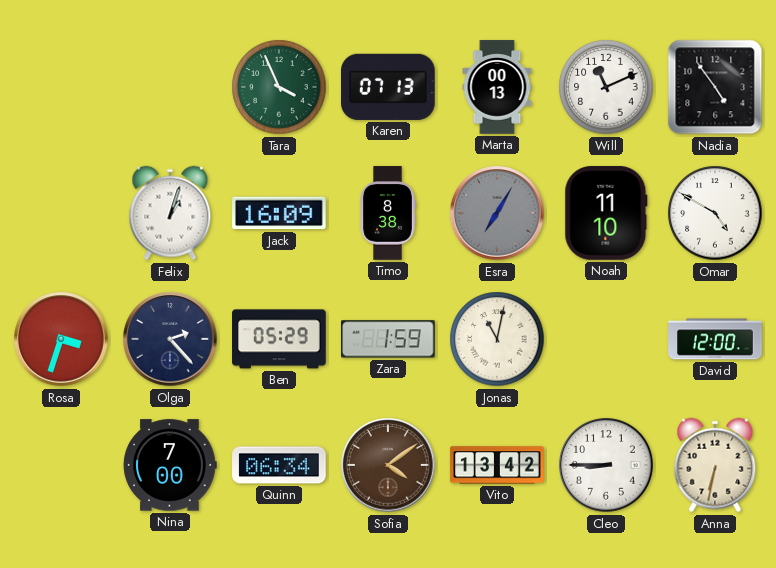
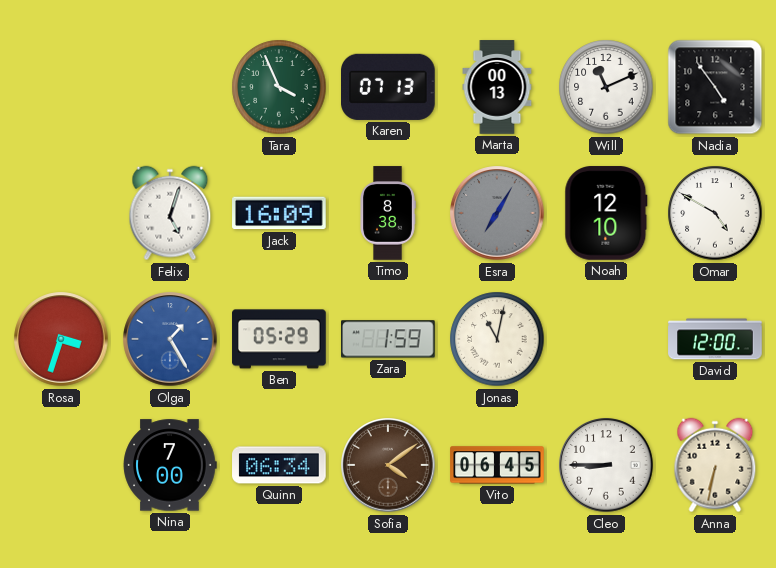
Felix: 1:03 -> 5:03
Noah: 11:10 -> 12:10
Olga: 2:23 -> 1:25
Olga dial: navy -> blue
Vito: 13:42 -> 06:45
